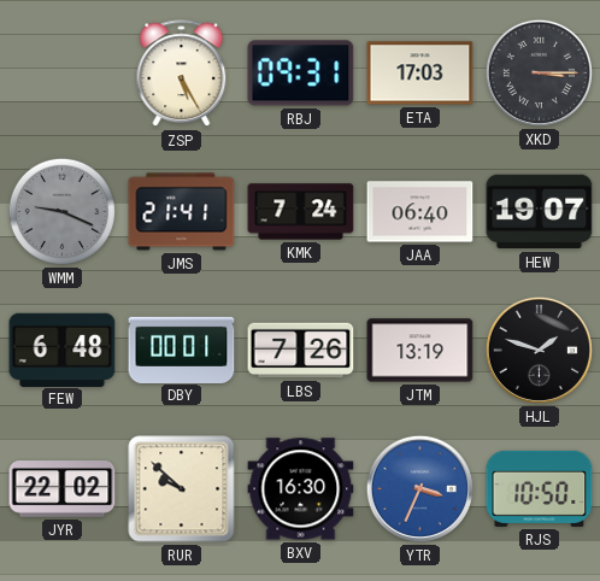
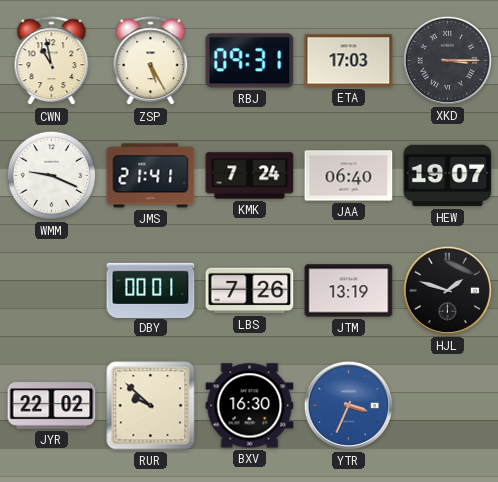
CWN: none -> 10:58
WMM dial: grey -> white
FEW: 6:48 -> none
RJS: 10:50 -> none
